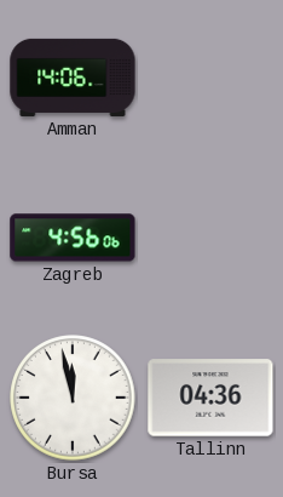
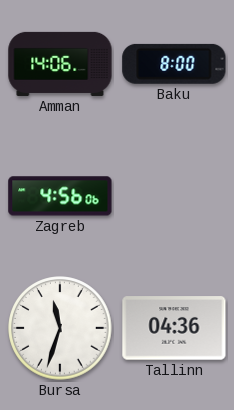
Baku: none -> 8:00
Bursa: 11:58 -> 11:33
